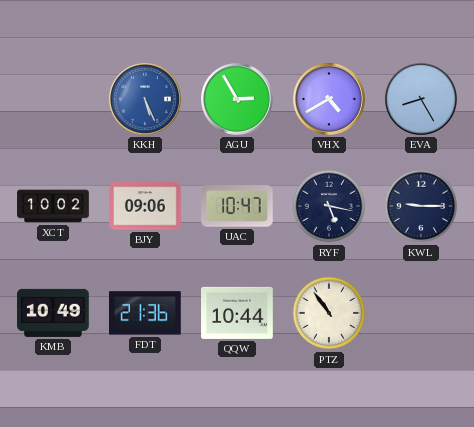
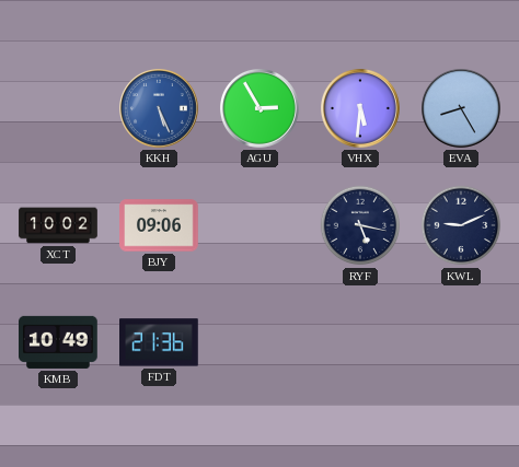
VHX: 4:40 -> 5:31
UAC: 10:47 -> none
KWL: 9:15 -> 9:11
QQW: 10:44 -> none
PTZ: 10:54 -> none
